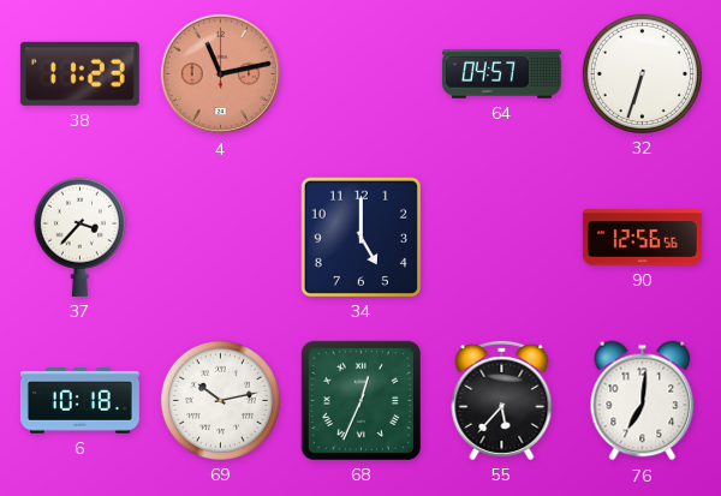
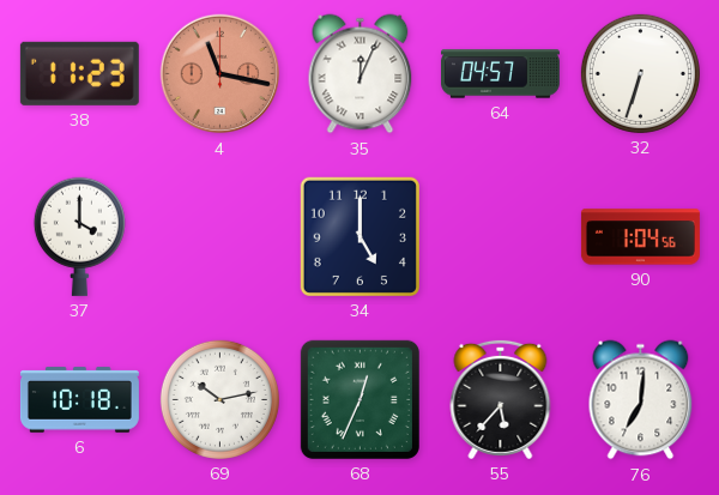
4: 11:13 -> 11:17
35: none -> 12:04
37: 3:37 -> 4:00
90: 12:56 -> 1:04
